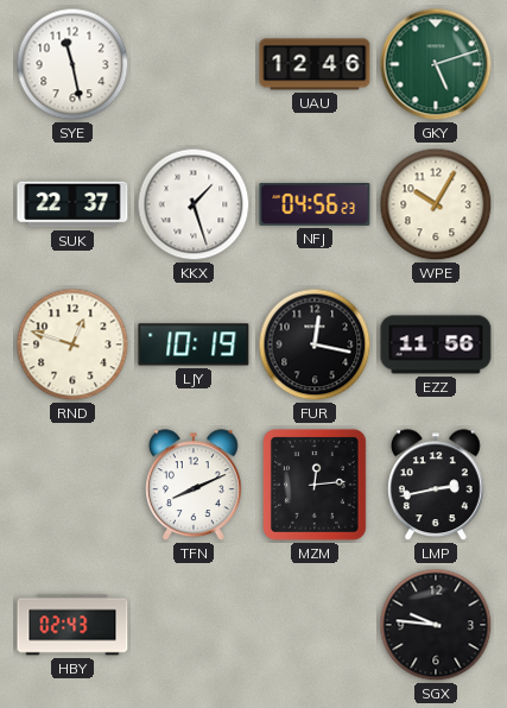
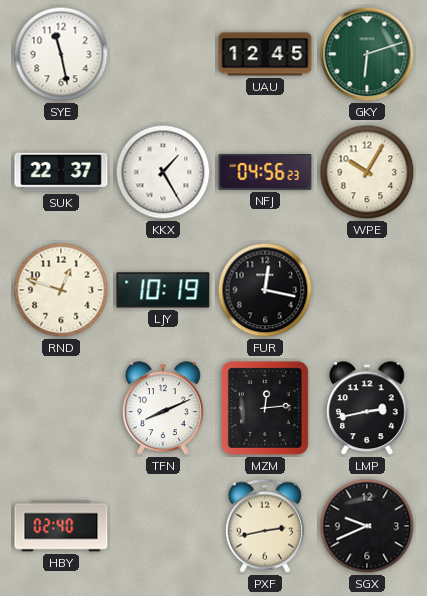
UAU: 12:46 -> 12:45
GKY: 5:12 -> 6:12
KKX: 1:27 -> 1:25
EZZ: 11:56 -> none
HBY: 02:43 -> 02:40
PXF: none -> 2:43
SGX: 9:46 -> 9:41
